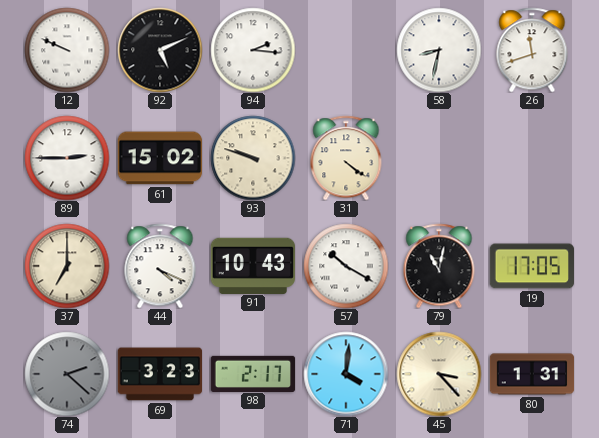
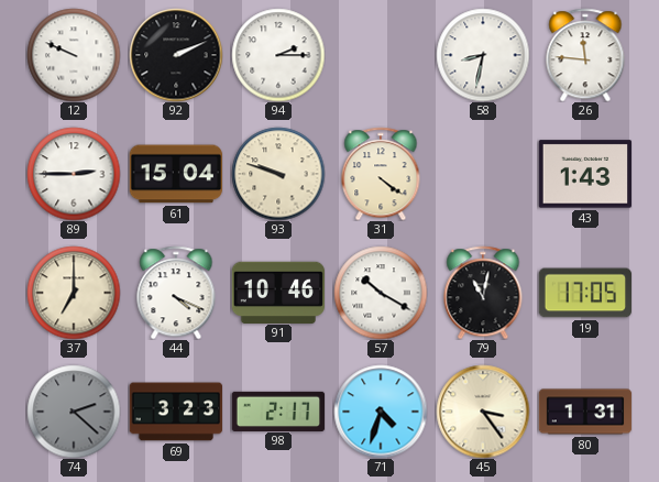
92: 5:11 -> 2:11
94: 2:16 -> 2:15
26: 11:42 -> 11:46
61: 15:02 -> 15:04
43: none -> 1:43
91: 10:43 -> 10:46
71: 4:01 -> 4:33
45: 3:23 -> 3:24
